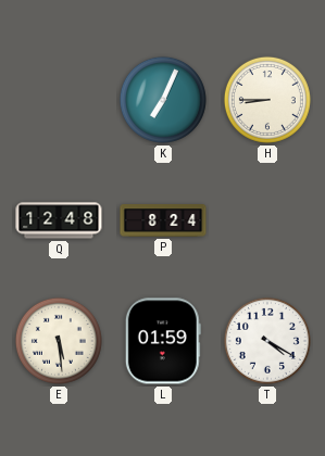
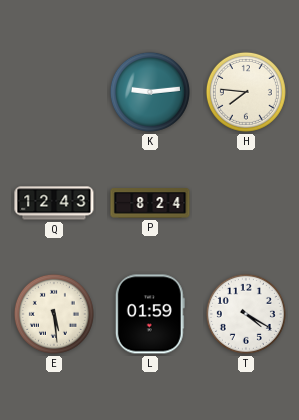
K: 7:04 -> 9:14
H: 8:45 -> 7:46
Q: 12:48 -> 12:43
